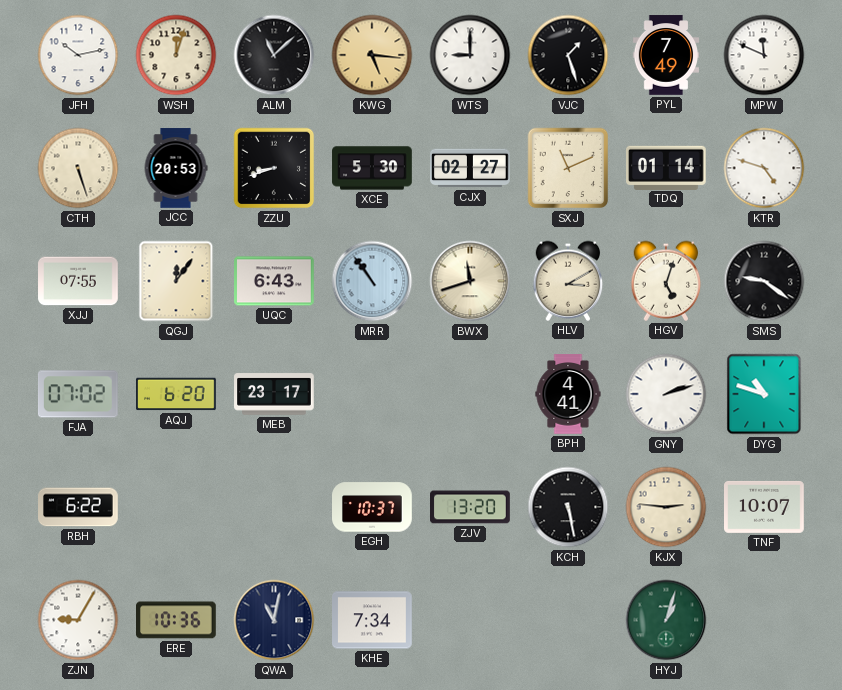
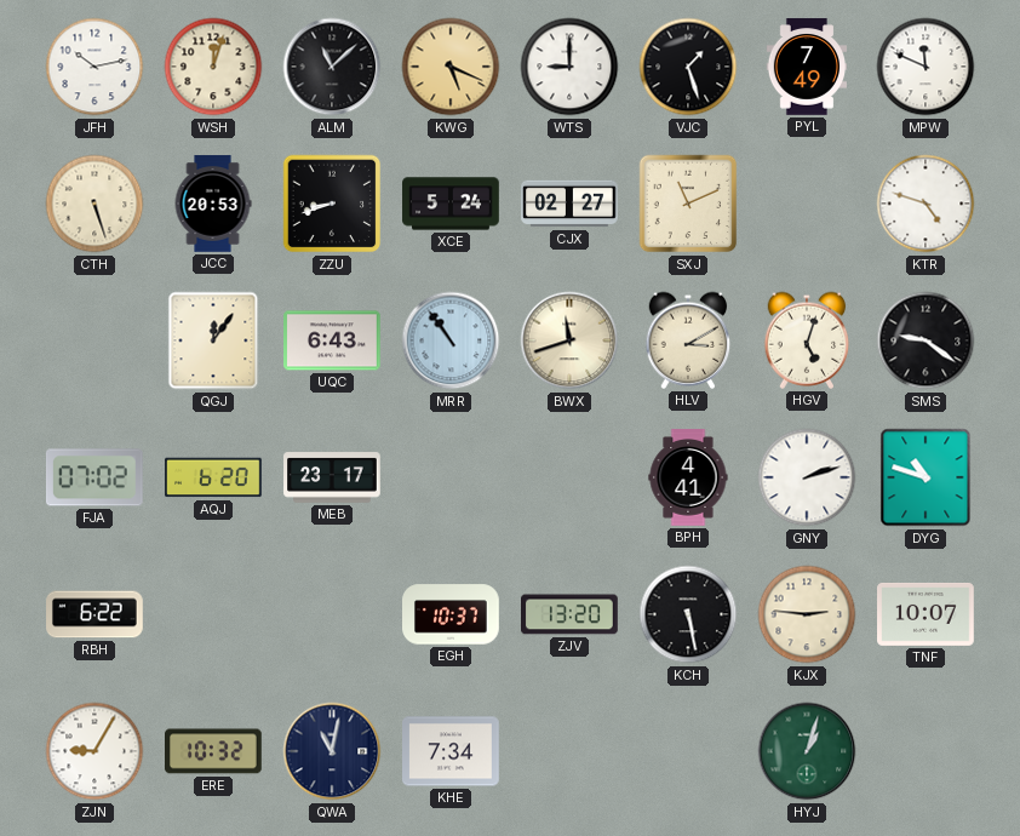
KWG: 5:16 -> 5:19
XCE: 5:30 -> 5:24
TDQ: 01:14 -> none
XJJ: 07:55 -> none
ERE: 10:36 -> 10:32
